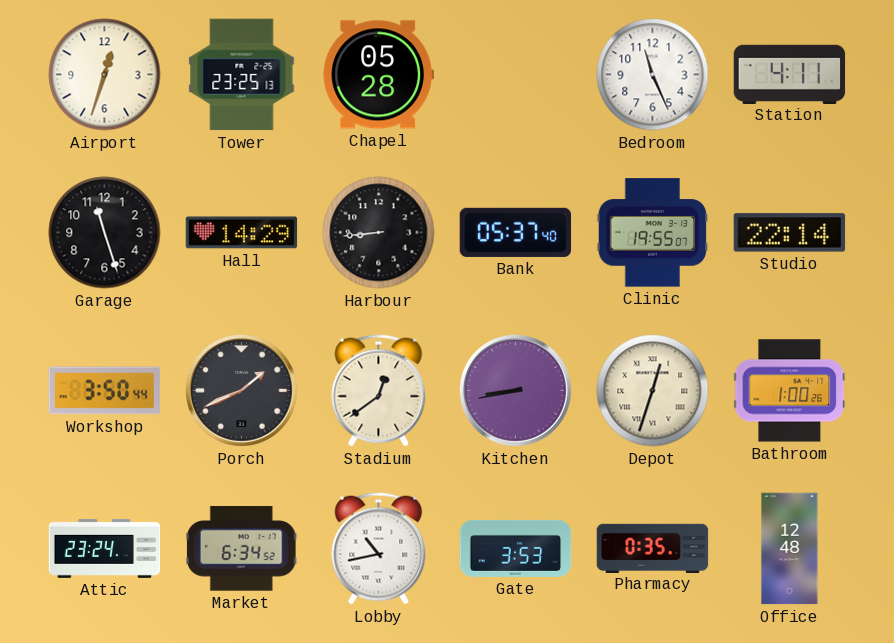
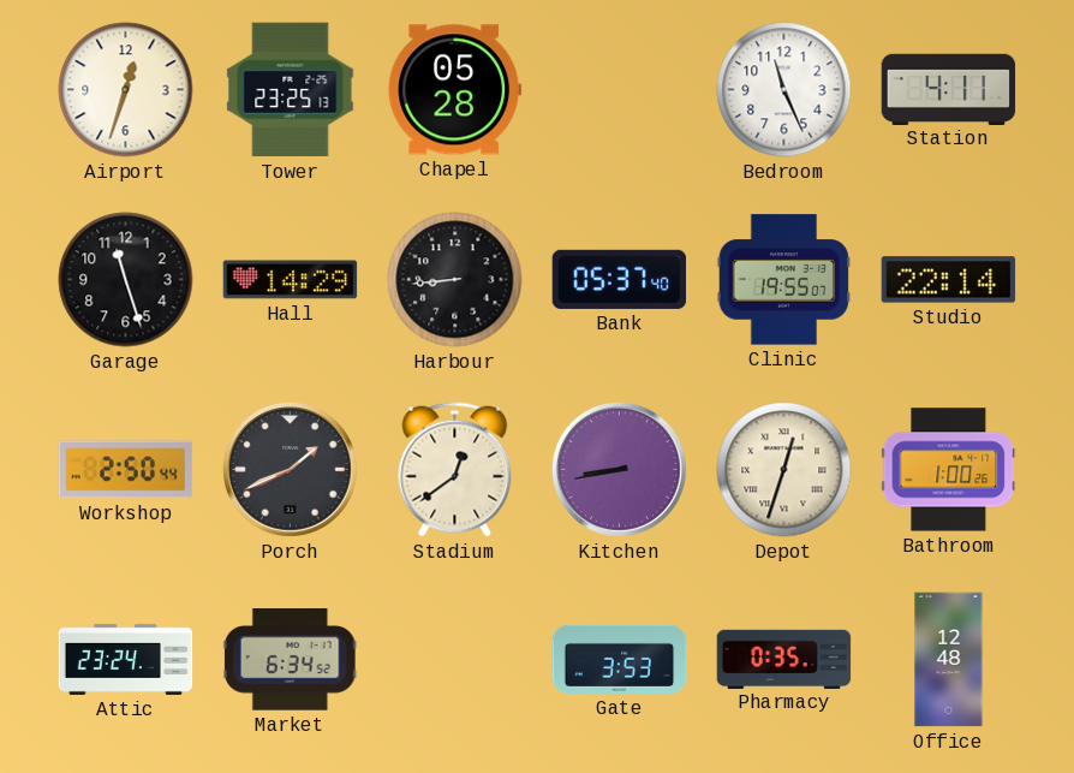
Workshop: 3:50 -> 2:50
Lobby: 10:43 -> none
